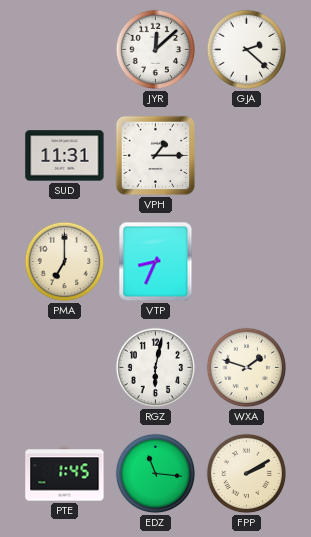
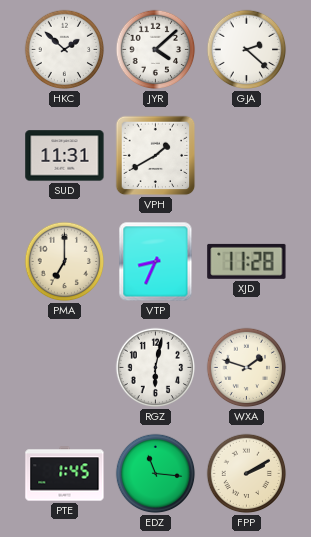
HKC: none -> 1:52
JYR: 12:08 -> 4:08
VPH: 1:15 -> 1:40
XJD: none -> 11:28
